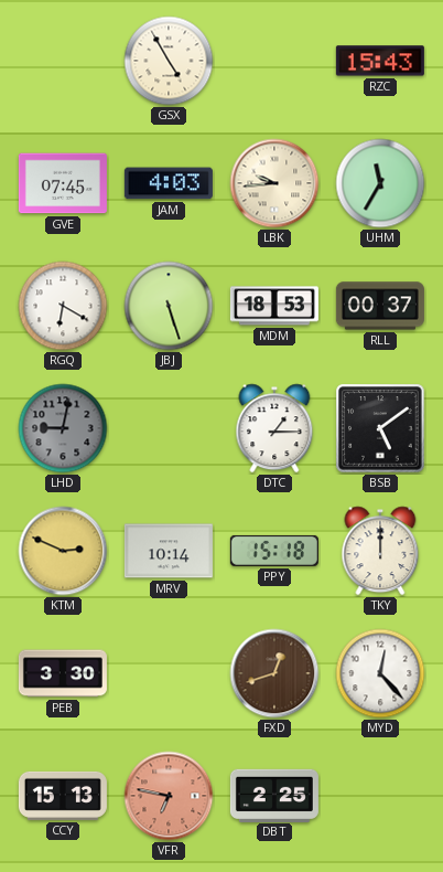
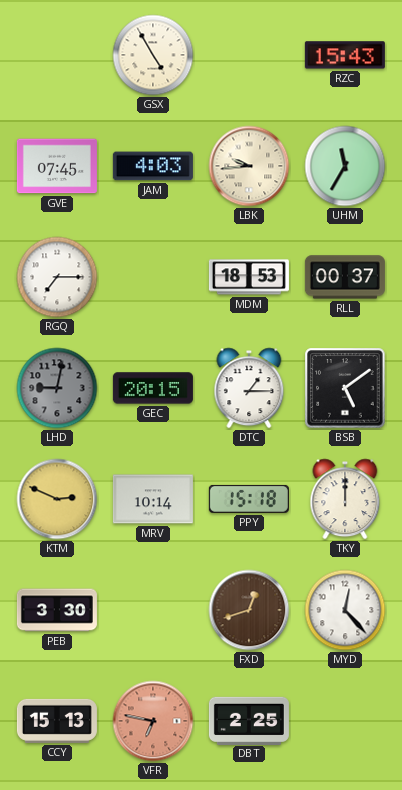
RGQ: 6:20 -> 7:15
JBJ: 5:27 -> none
GEC: none -> 20:15
